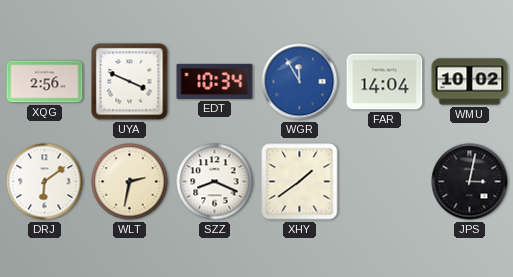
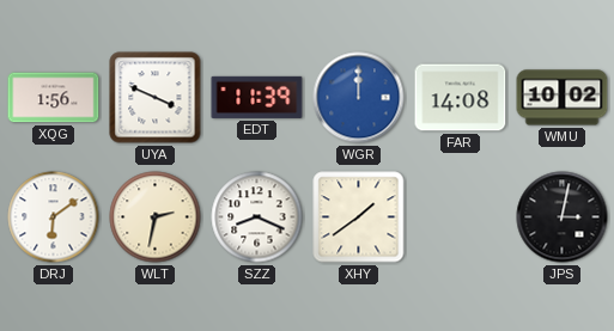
XQG: 2:56 -> 1:56
EDT: 10:34 -> 11:39
WGR: 11:55 -> 12:00
FAR: 14:04 -> 14:08
